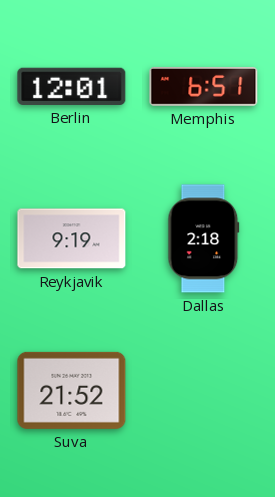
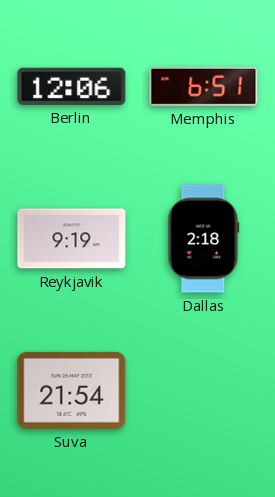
Berlin: 12:01 -> 12:06
Suva: 21:52 -> 21:54
